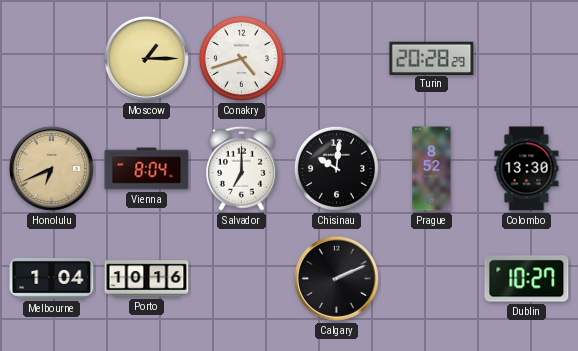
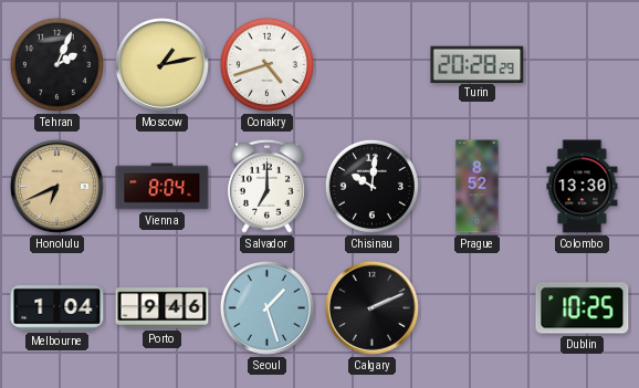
Tehran: none -> 2:04
Moscow: 1:15 -> 1:13
Porto: 10:16 -> 9:46
Seoul: none -> 1:27
Dublin: 10:27 -> 10:25
